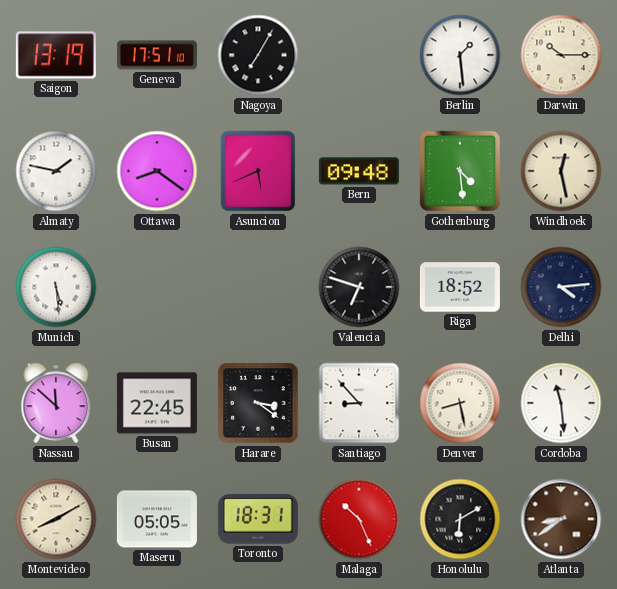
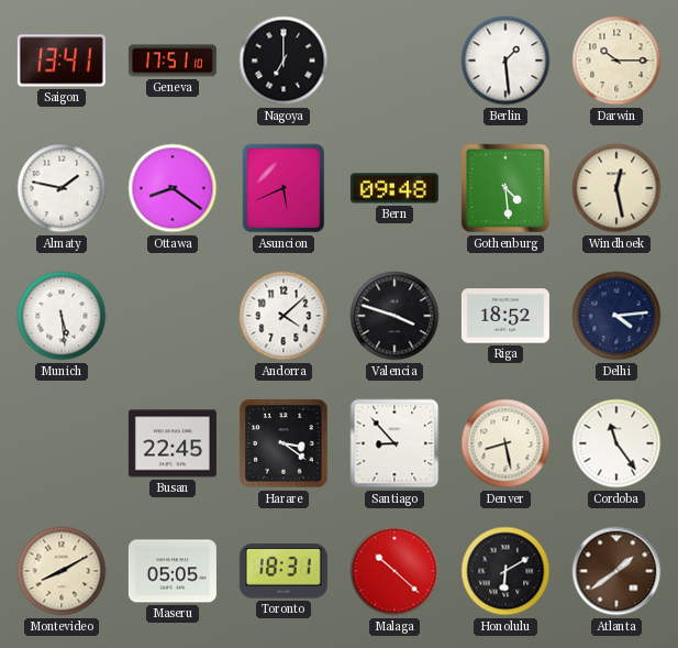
Saigon: 13:19 -> 13:41
Nagoya: 7:05 -> 7:00
Andorra: none -> 4:08
Valencia: 6:48 -> 3:48
Nassau: 11:52 -> none
Cordoba: 11:29 -> 11:24
Malaga: 10:26 -> 10:22
Atlanta: 8:39 -> 1:39
